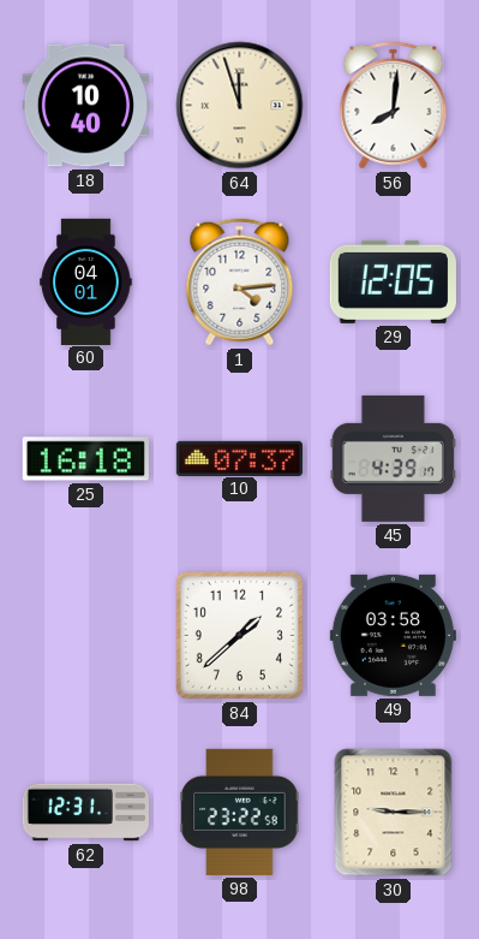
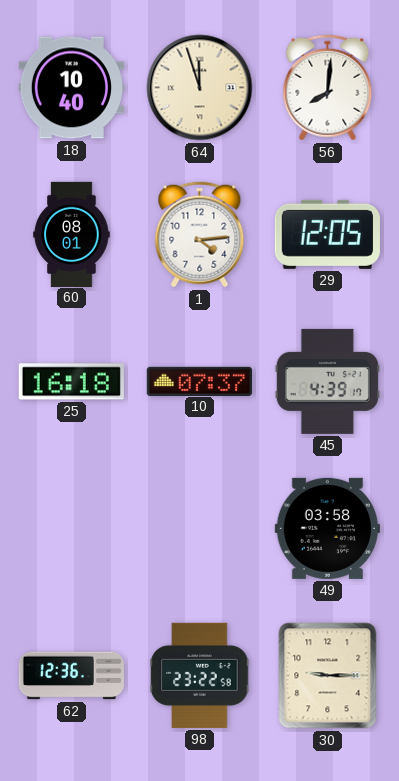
60: 04:01 -> 08:01
84: 1:38 -> none
62: 12:31 -> 12:36
